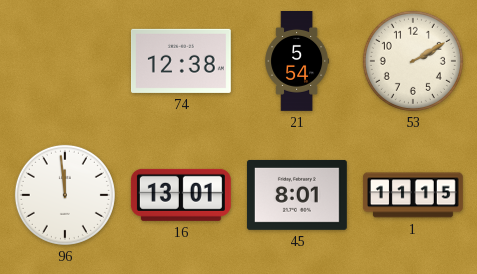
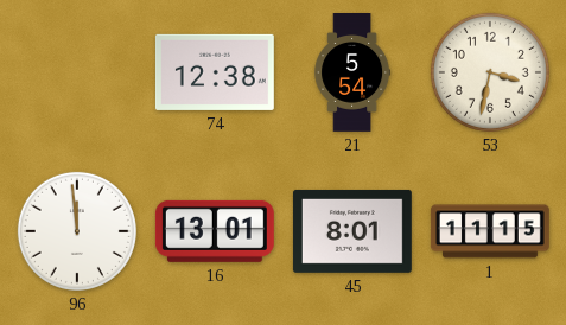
53: 2:10 -> 3:32
